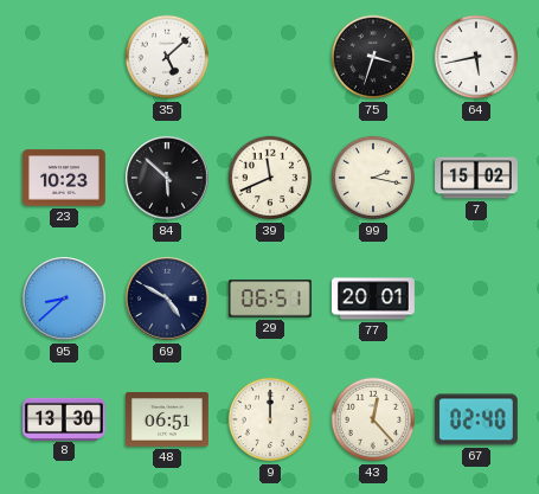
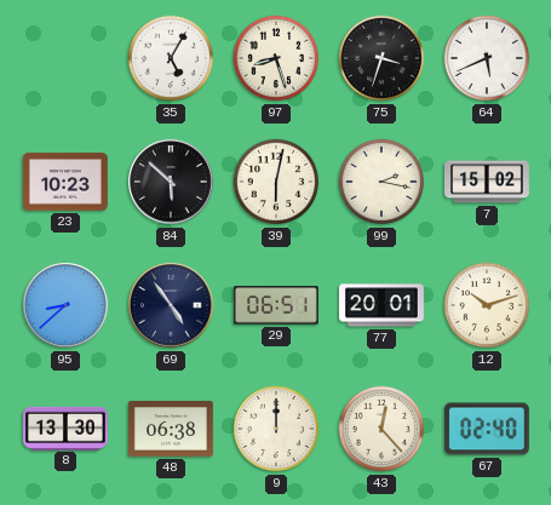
35: 5:08 -> 5:05
97: none -> 8:27
64: 5:43 -> 5:41
39: 11:41 -> 6:02
69: 4:50 -> 4:54
12: none -> 10:12
48: 06:51 -> 06:38
